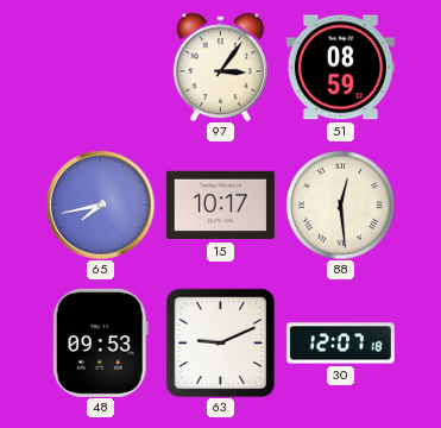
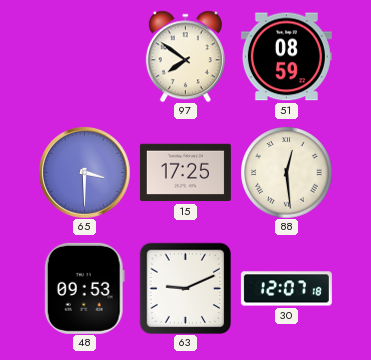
97: 3:06 -> 7:51
65: 7:43 -> 3:30
15: 10:17 -> 17:25
